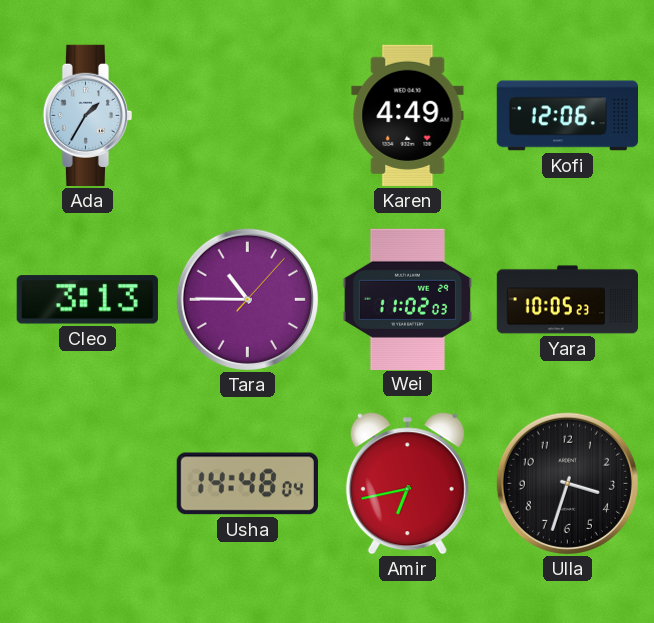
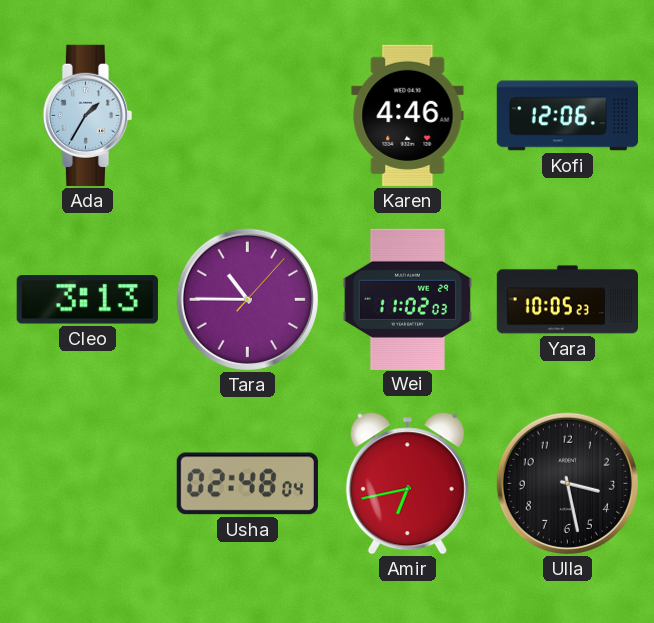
Karen: 4:49 -> 4:46
Usha: 14:48 -> 02:48
Ulla: 3:33 -> 3:28
